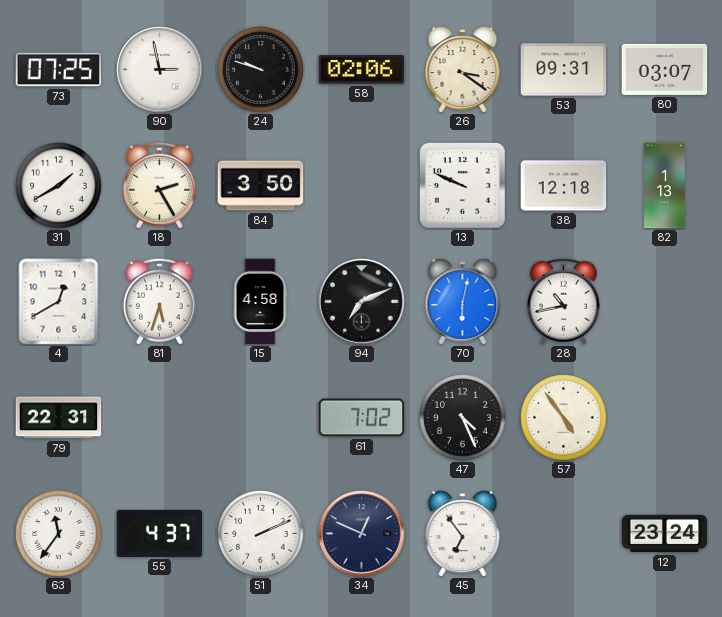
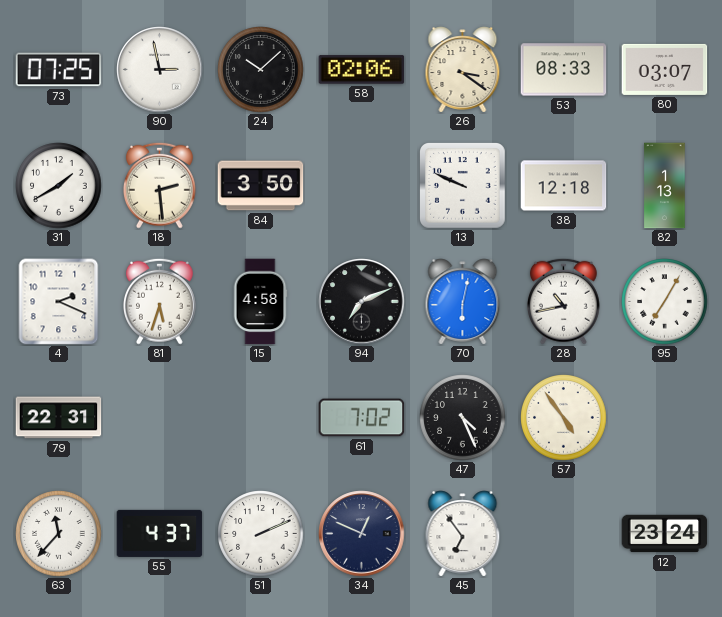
24: 9:48 -> 10:08
53: 09:31 -> 08:33
18: 2:25 -> 2:29
4: 12:40 -> 2:19
95: none -> 7:05
63: 11:36 -> 11:37
